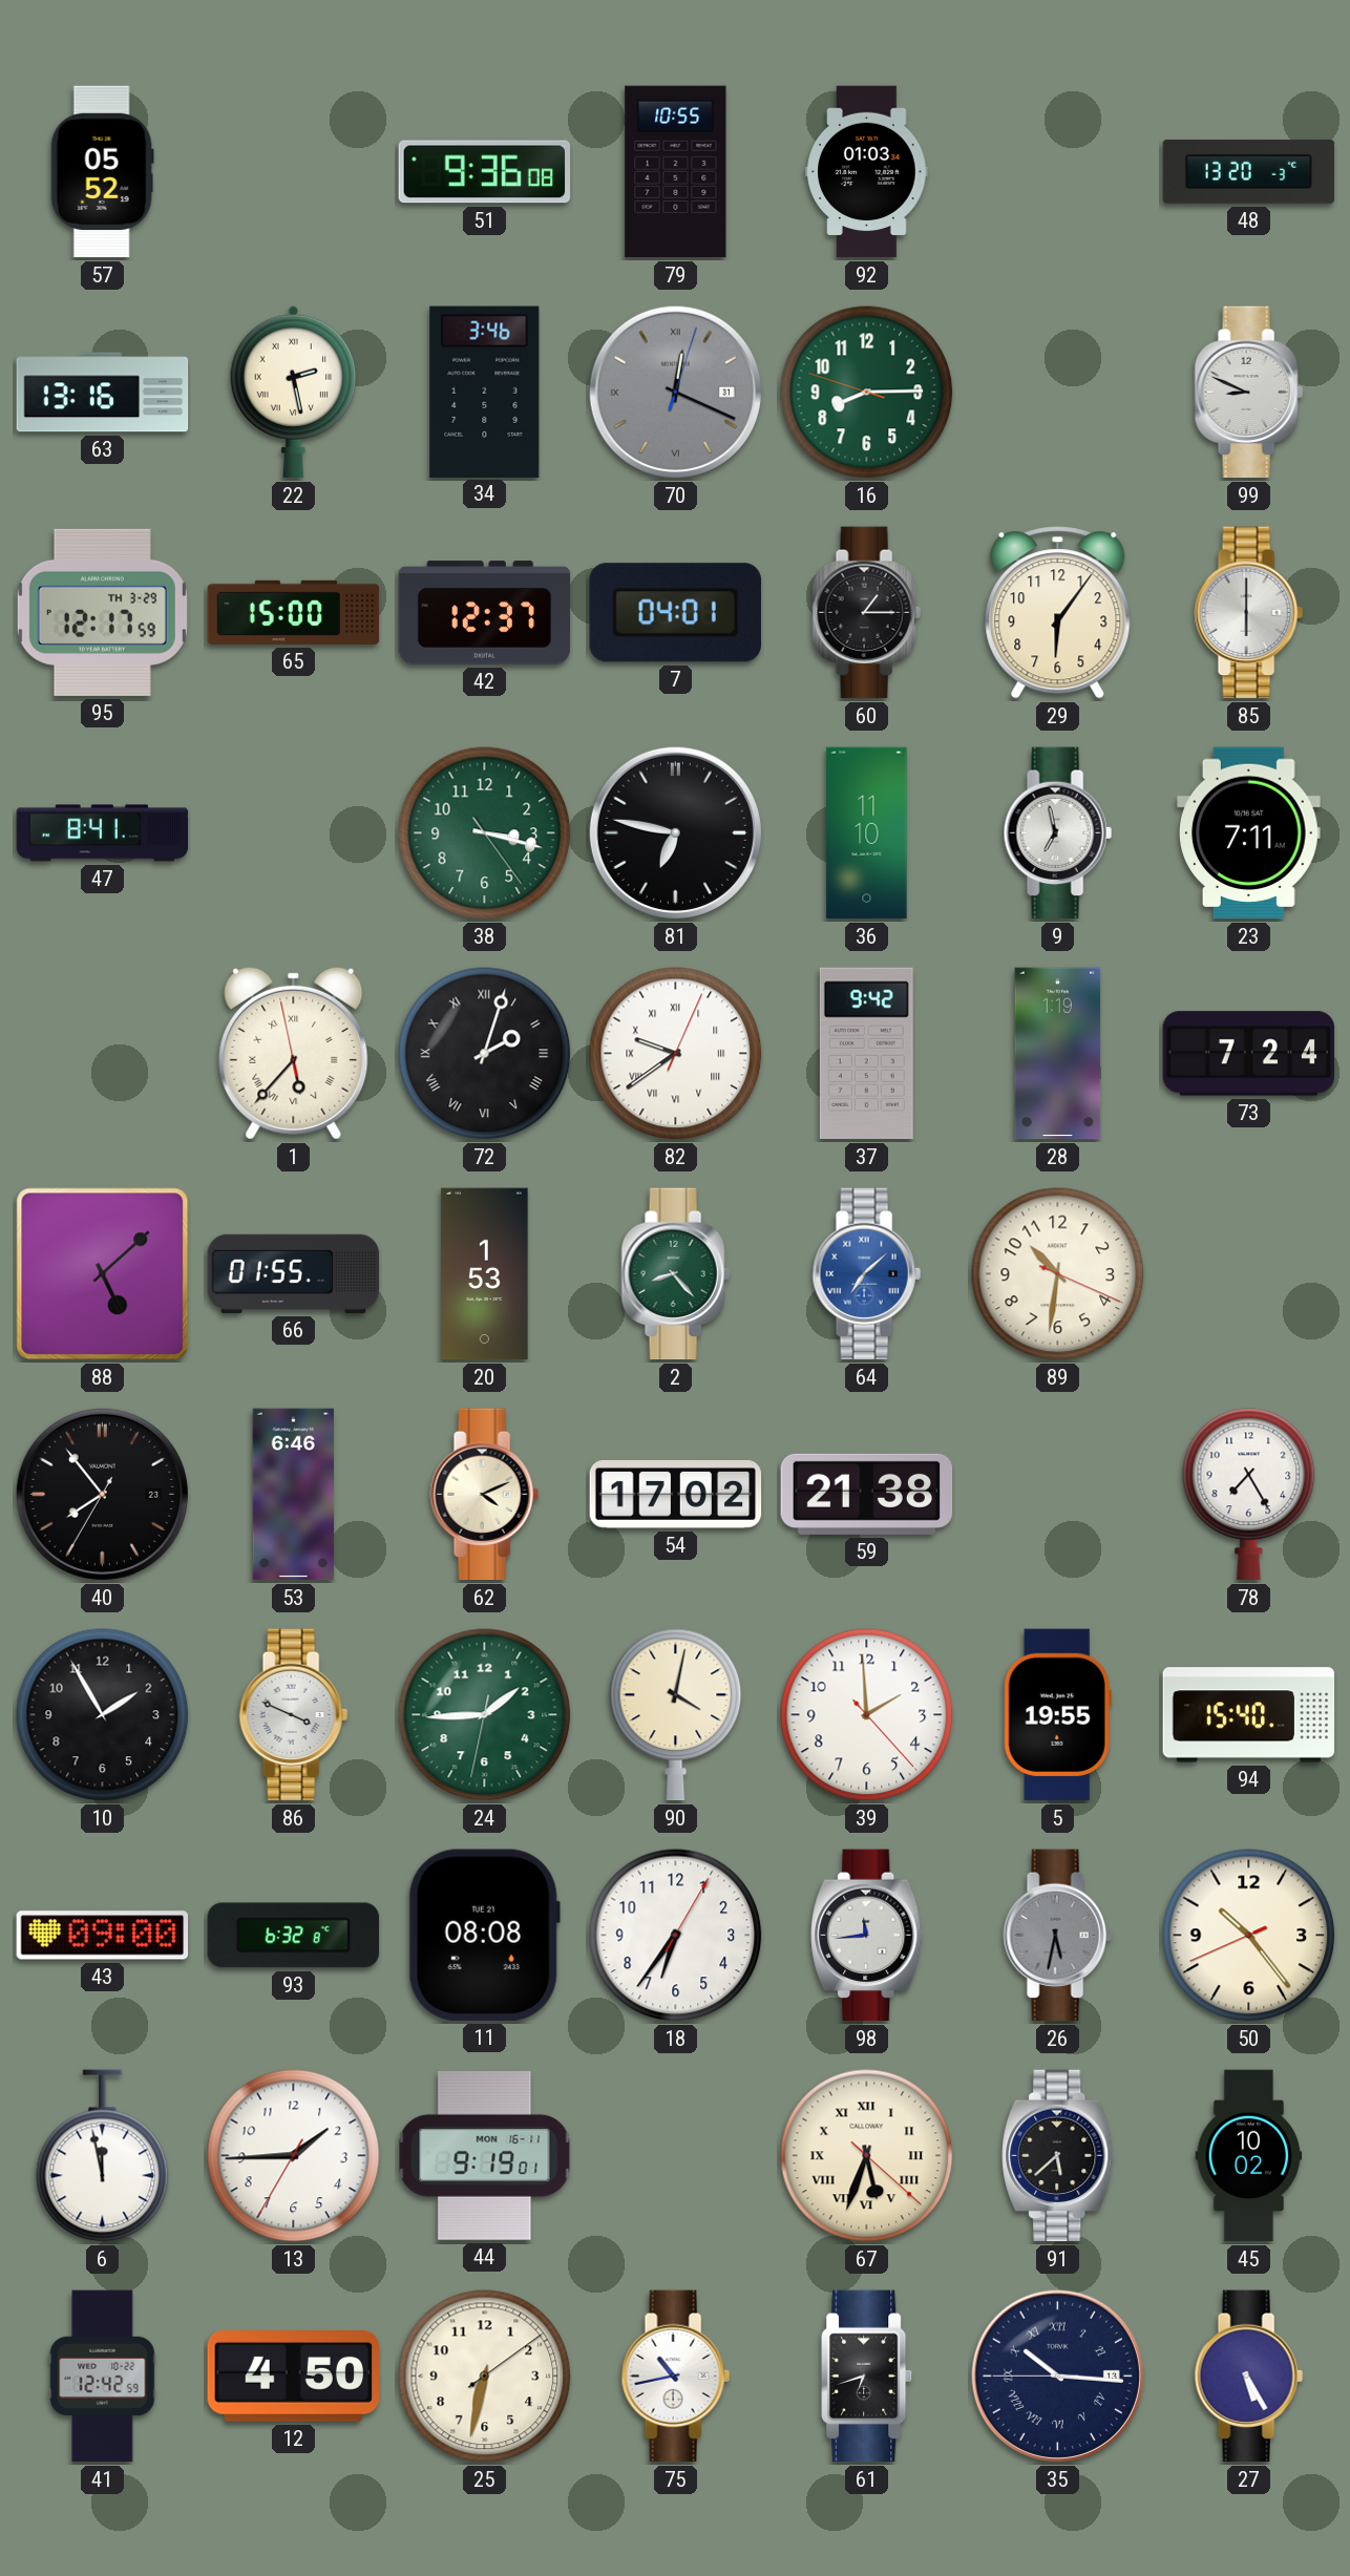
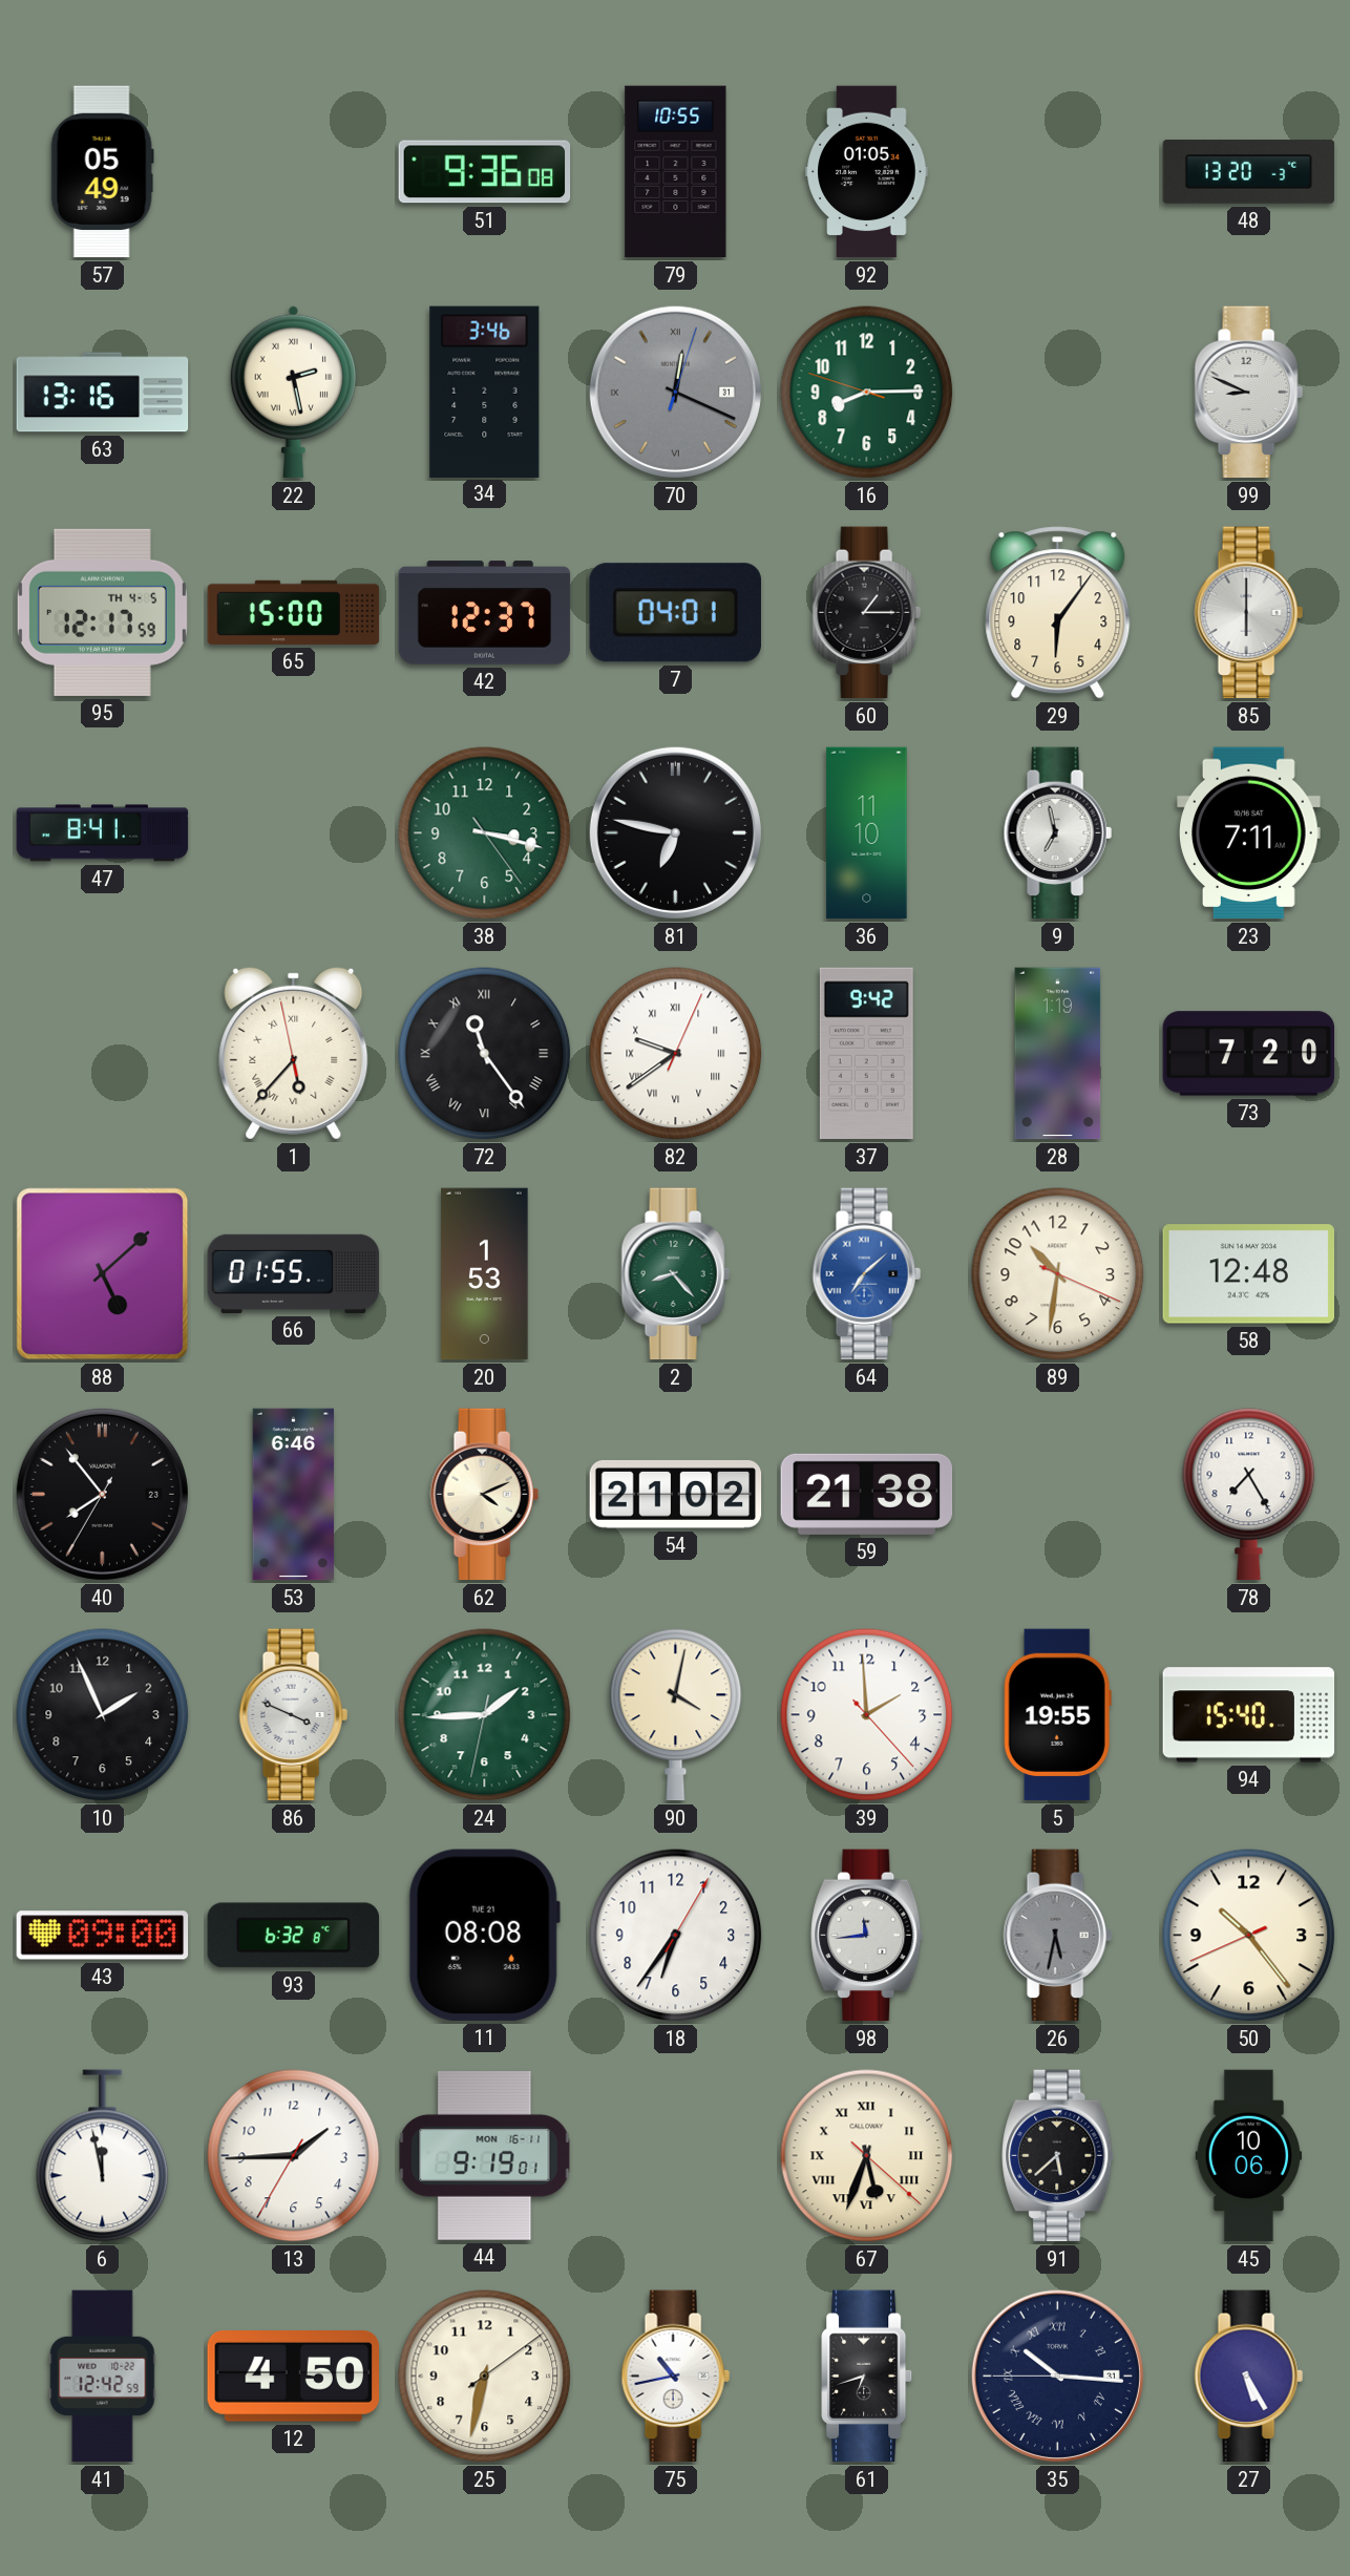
57: 05:52 -> 05:49
92: 01:03 -> 01:05
95 date: TH 3-29 -> TH 4-5
72: 2:03 -> 11:24
73: 7:24 -> 7:20
58: none -> 12:48
54: 17:02 -> 21:02
10: 1:55 -> 1:56
45: 10:02 -> 10:06
35 date: 13 -> 31
